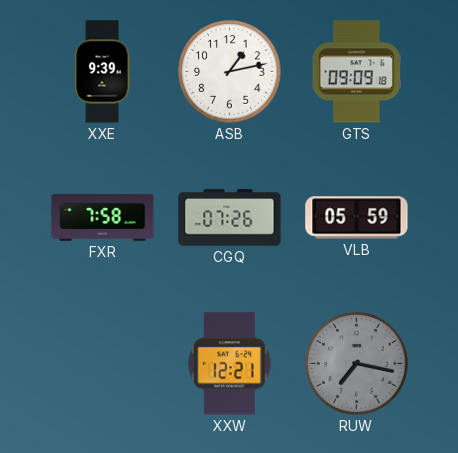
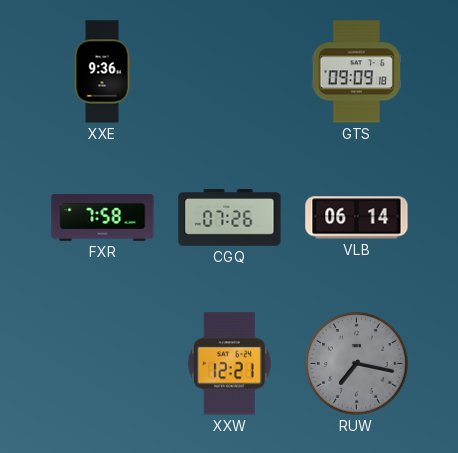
XXE: 9:39 -> 9:36
ASB: 1:13 -> none
VLB: 05:59 -> 06:14
